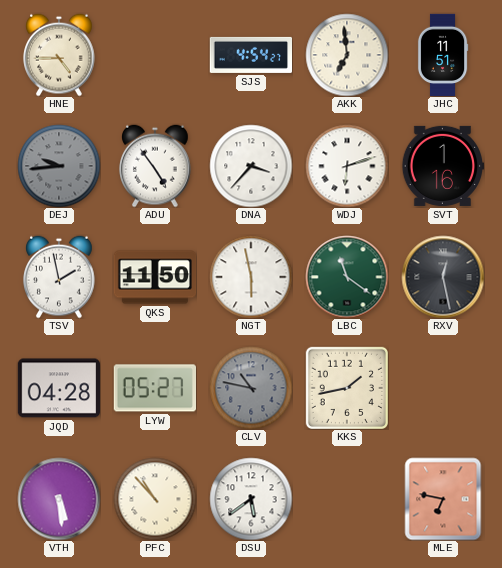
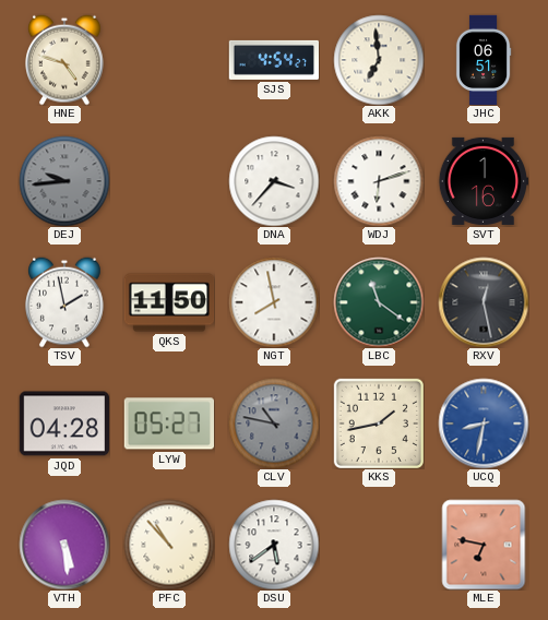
HNE: 4:45 -> 4:48
JHC: 11:51 -> 06:51
ADU: 4:54 -> none
NGT: 5:58 -> 7:58
UCQ: none -> 8:32
